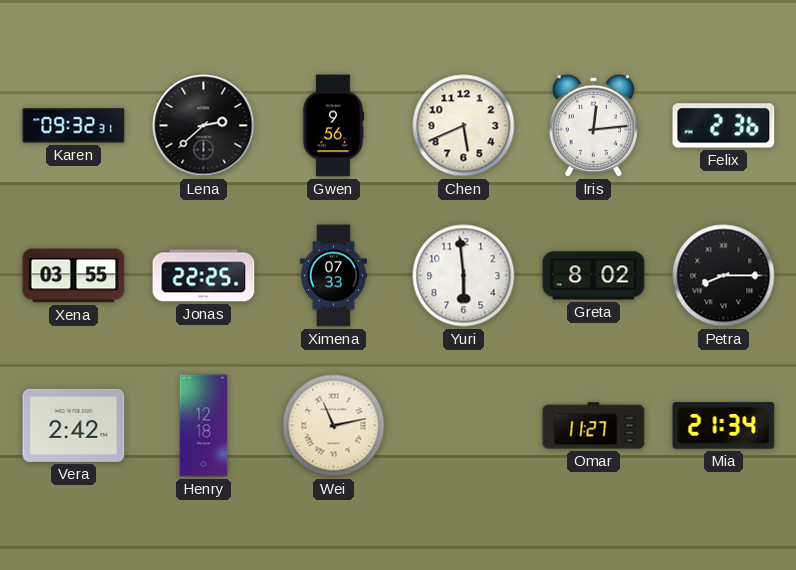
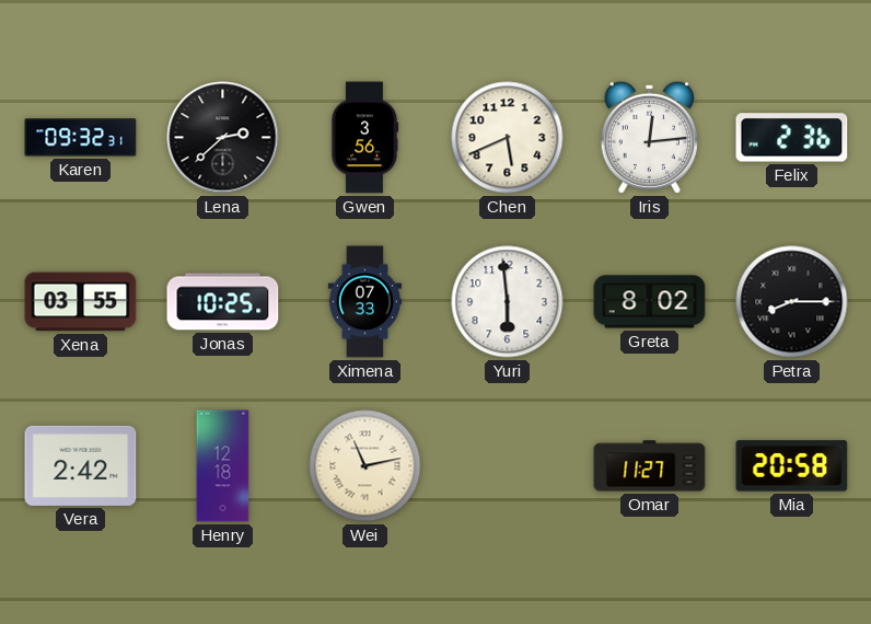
Gwen: 9:56 -> 3:56
Jonas: 22:25 -> 10:25
Mia: 21:34 -> 20:58
